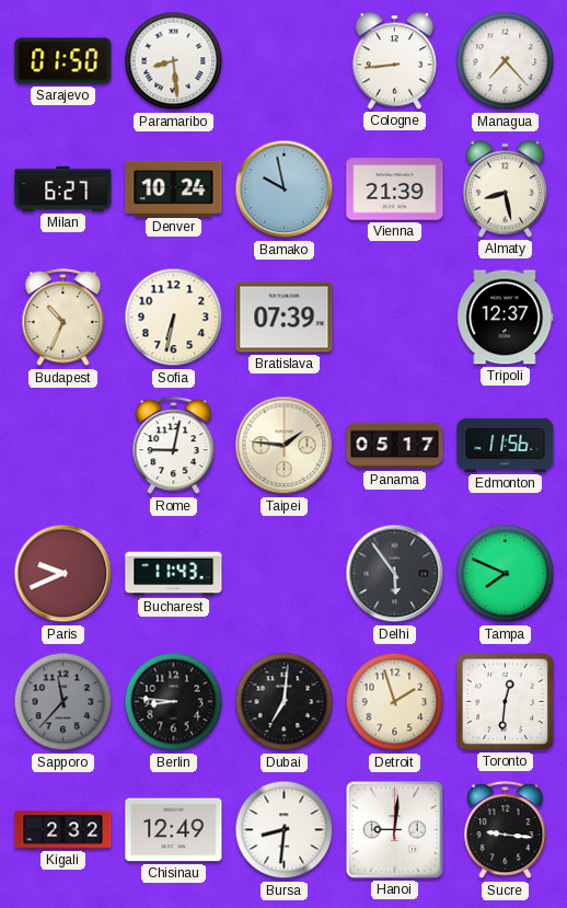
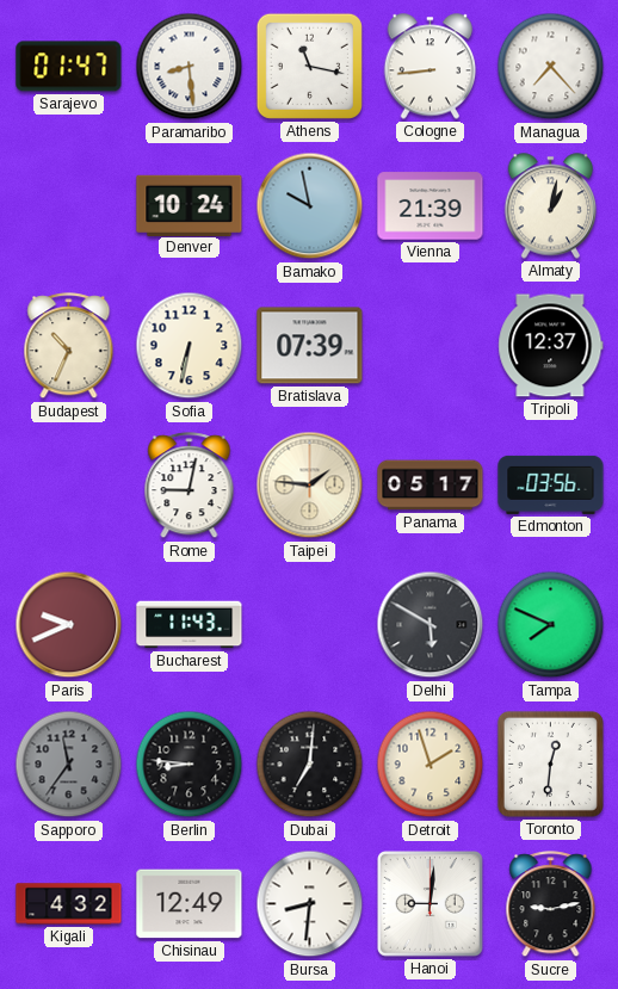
Sarajevo: 01:50 -> 01:47
Athens: none -> 11:17
Milan: 6:27 -> none
Almaty: 8:28 -> 1:02
Edmonton: 11:56 -> 03:56
Delhi: 5:54 -> 5:50
Sapporo: 11:37 -> 11:36
Kigali: 2:32 -> 4:32
Sucre: 9:16 -> 9:13
